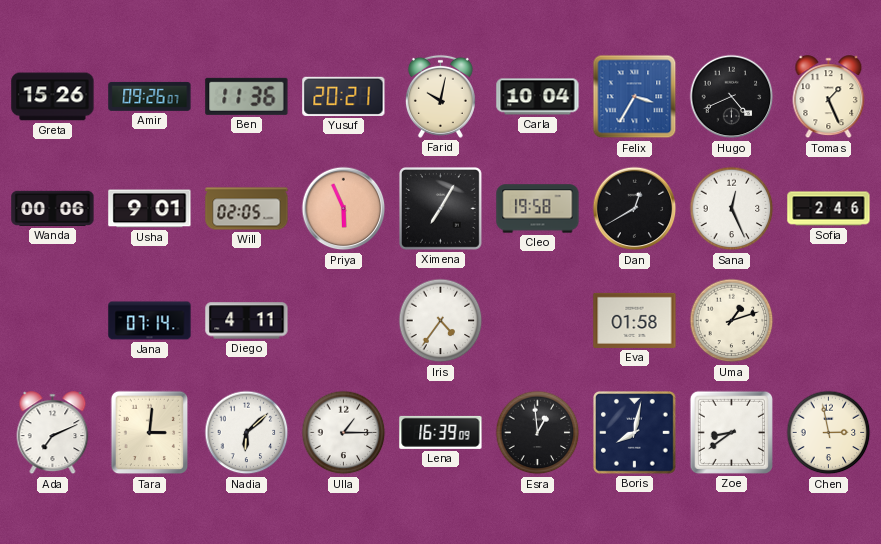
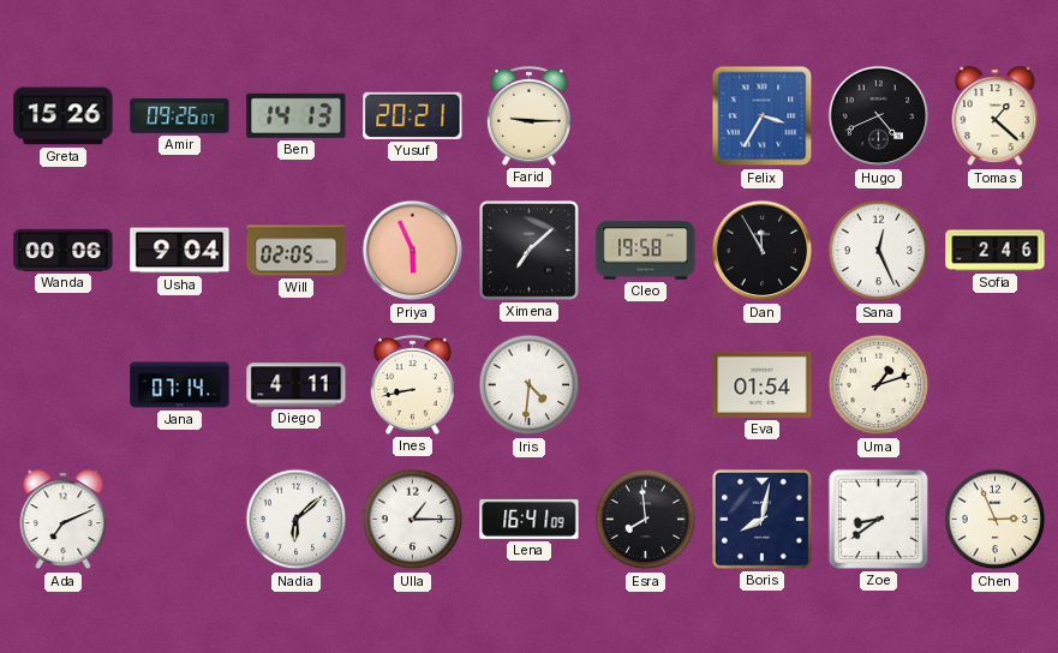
Ben: 11:36 -> 14:13
Farid: 10:02 -> 9:15
Carla: 10:04 -> none
Tomas: 1:26 -> 1:22
Usha: 9:01 -> 9:04
Ximena: 7:05 -> 7:08
Dan: 12:40 -> 11:55
Ines: none -> 8:43
Iris: 4:36 -> 4:31
Eva: 01:58 -> 01:54
Tara: 3:01 -> none
Lena: 16:39 -> 16:41
Esra: 12:59 -> 7:59
Chen: 2:58 -> 2:56
